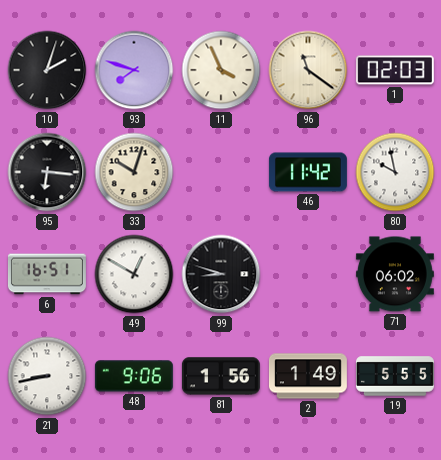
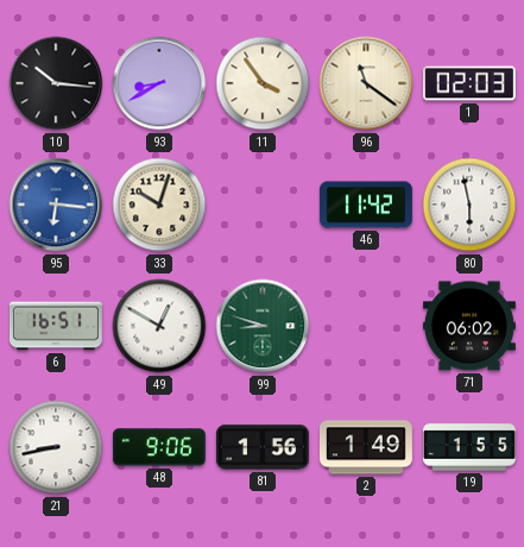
10: 2:03 -> 10:16
93: 7:48 -> 8:40
11: 3:56 -> 3:54
95 dial: black -> blue
80: 9:58 -> 5:58
99 dial: black -> green
19: 5:55 -> 1:55
